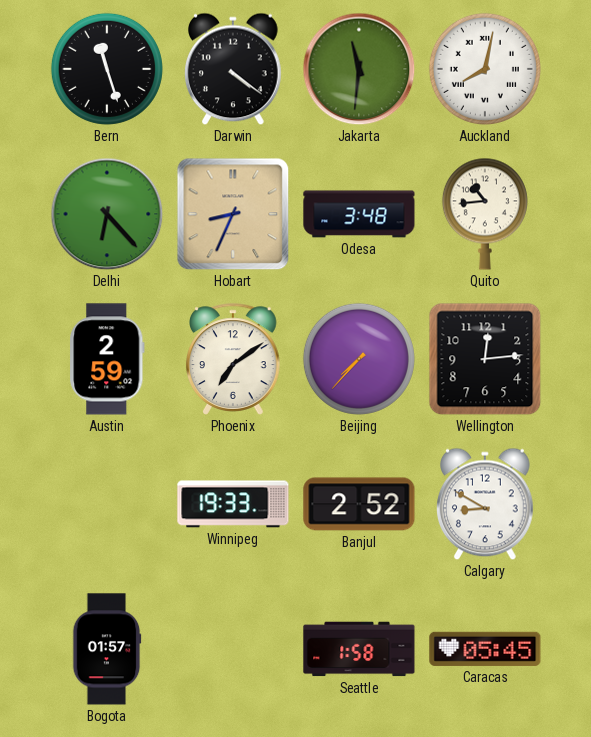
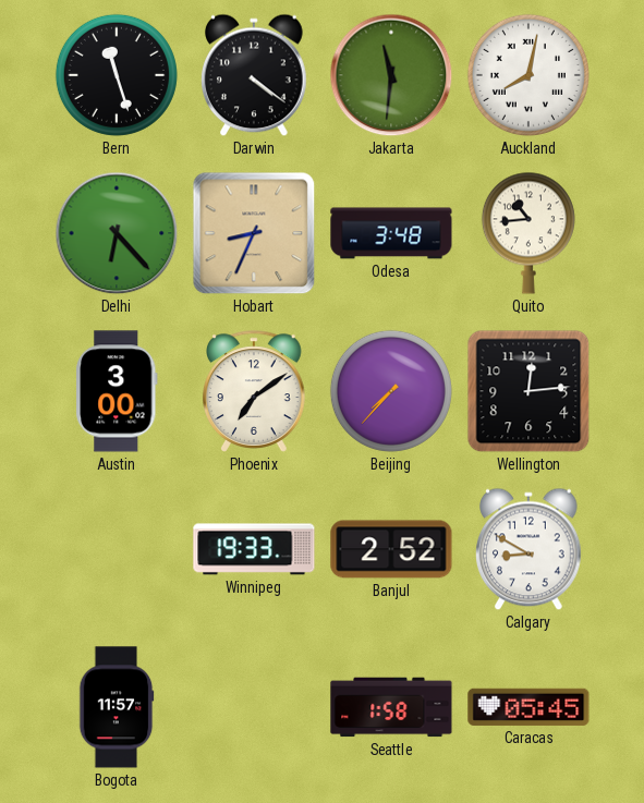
Austin: 2:59 -> 3:00
Bogota: 01:57 -> 11:57
